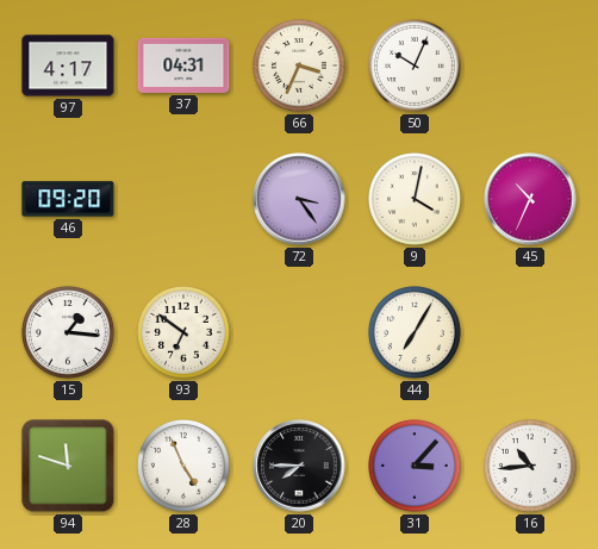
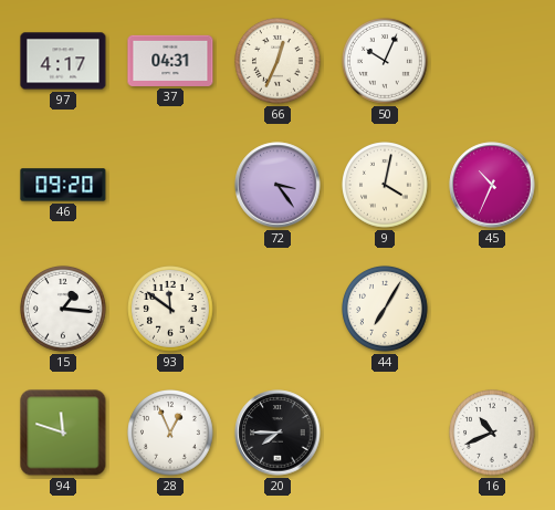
66: 3:34 -> 12:34
93: 6:51 -> 11:51
28: 4:56 -> 12:56
31: 3:07 -> none
16: 10:44 -> 10:41
